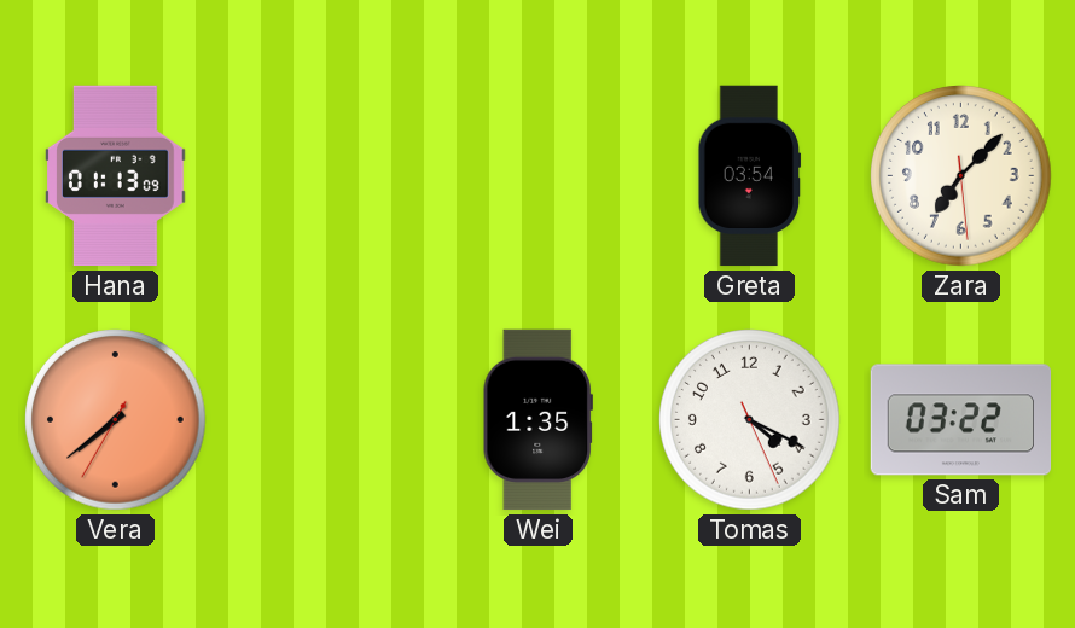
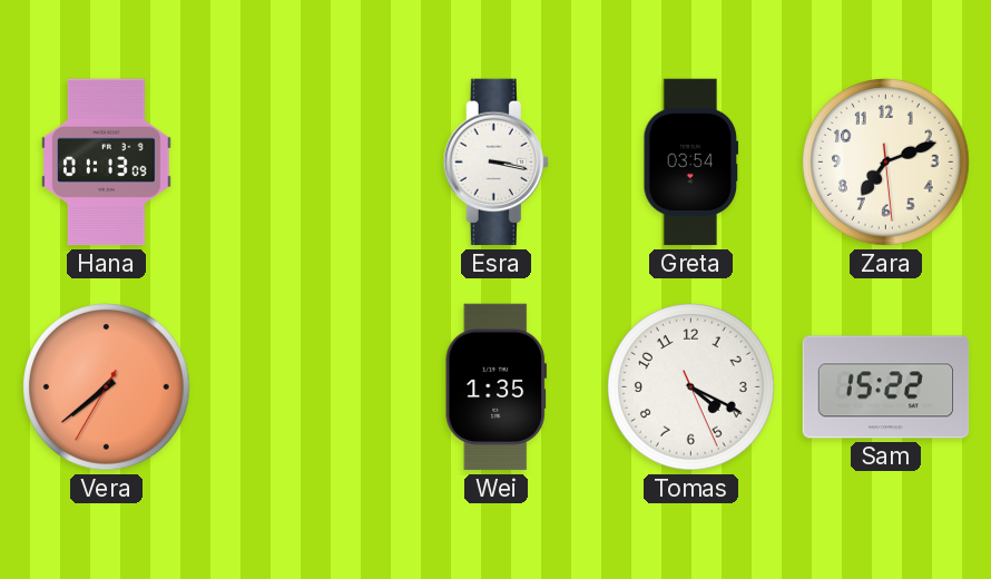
Esra: none -> 3:17
Zara: 7:07 -> 7:11
Sam: 03:22 -> 15:22
